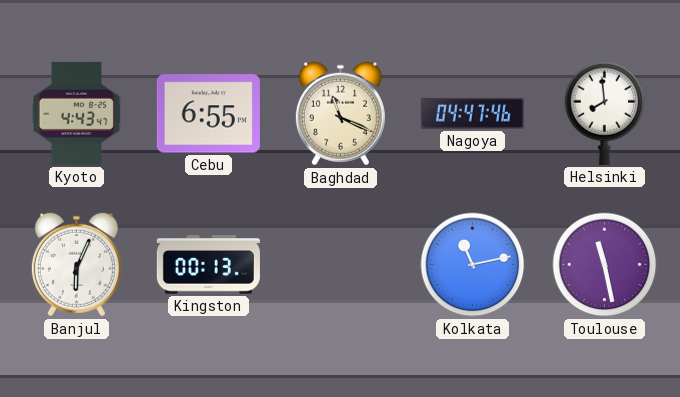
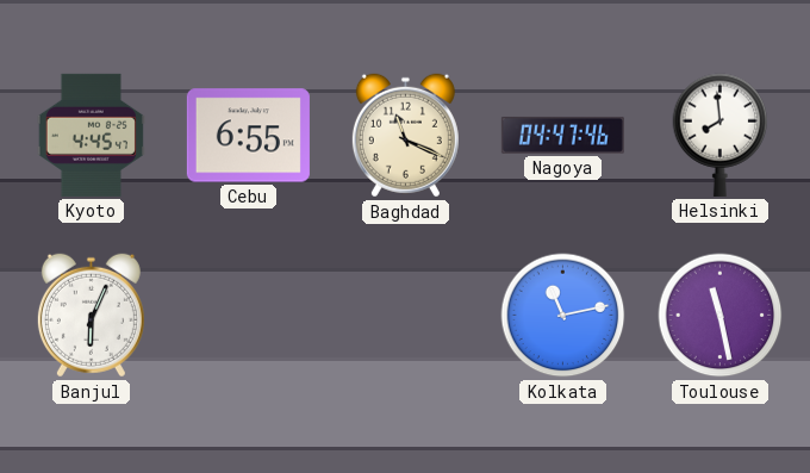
Kyoto: 4:43 -> 4:45
Kingston: 00:13 -> none
